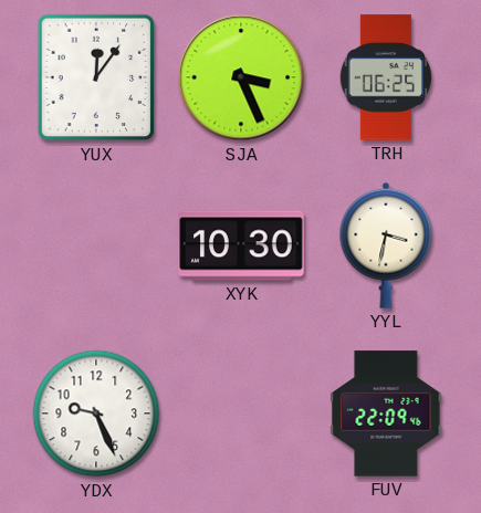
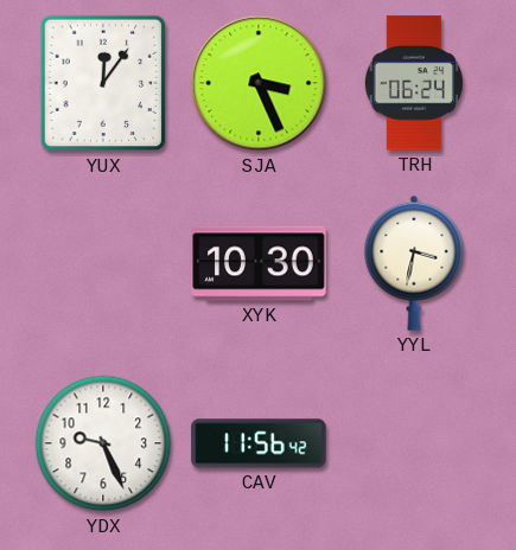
TRH: 06:25 -> 06:24
CAV: none -> 11:56
FUV: 22:09 -> none
